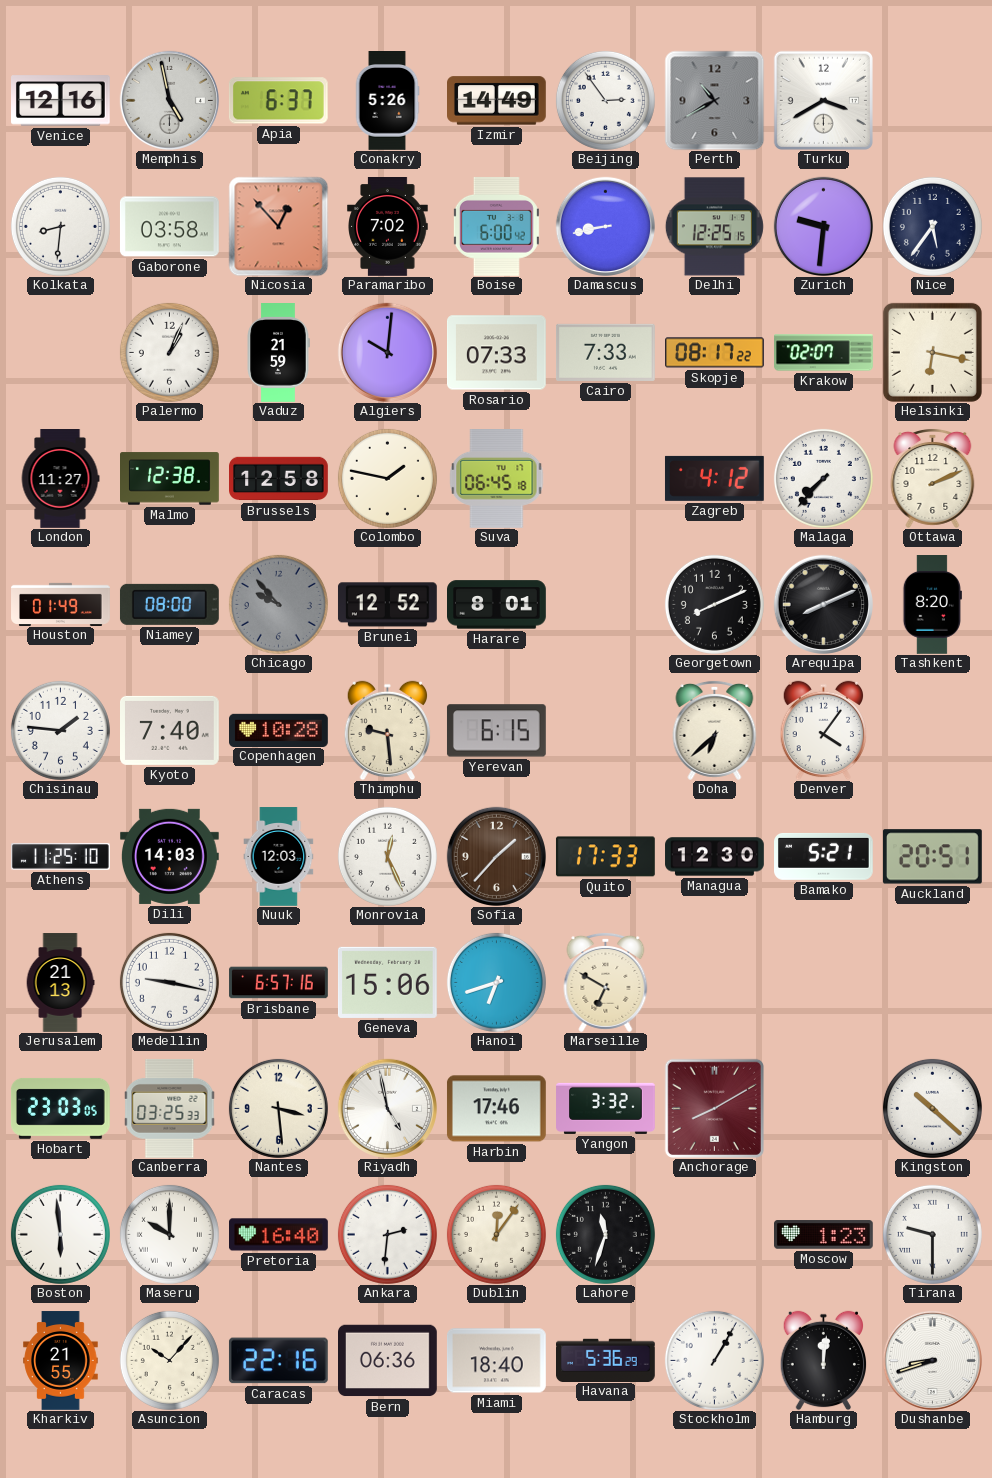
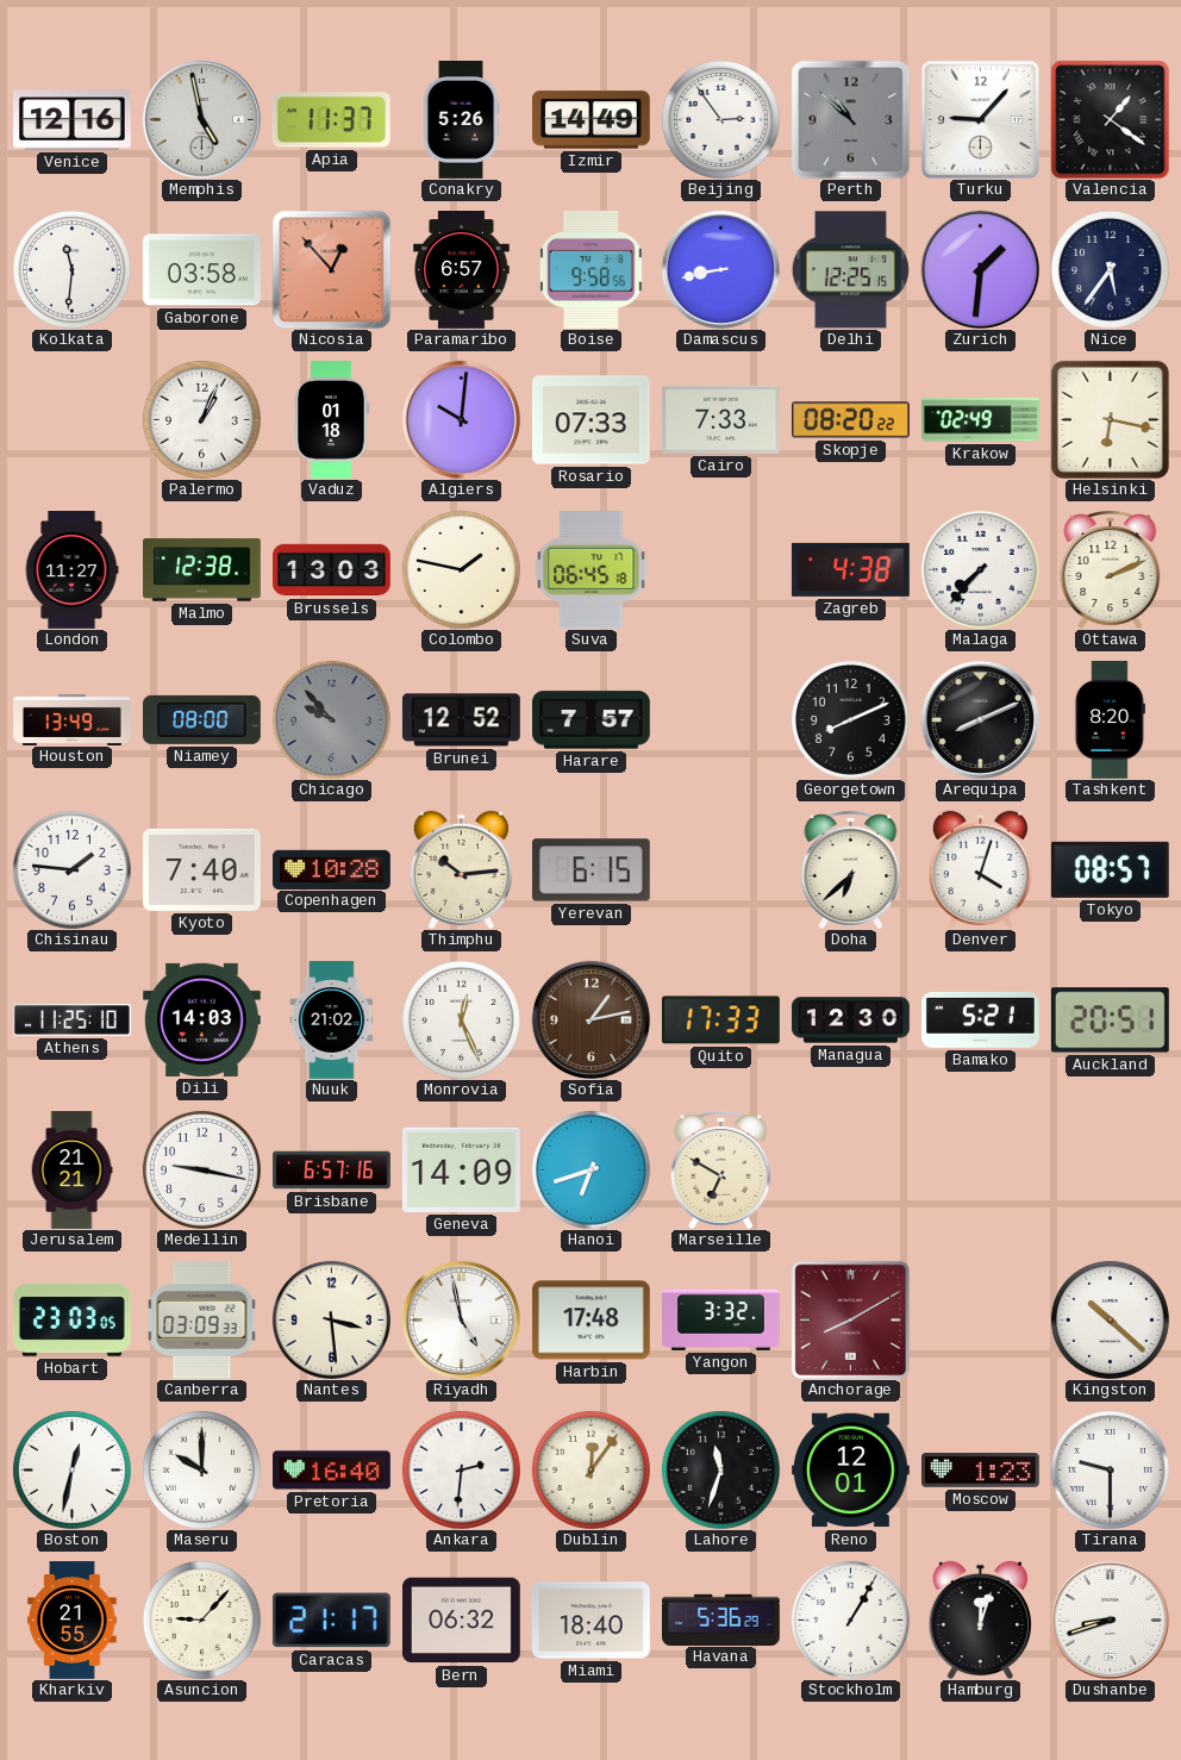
Apia: 6:37 -> 11:37
Perth: 10:40 -> 10:52
Turku: 3:40 -> 9:07
Valencia: none -> 1:21
Kolkata: 8:31 -> 11:31
Paramaribo: 7:02 -> 6:57
Boise: 6:00 -> 9:58
Zurich: 9:31 -> 1:31
Vaduz: 21:59 -> 01:18
Skopje: 08:17 -> 08:20
Krakow: 02:07 -> 02:49
Brussels: 12:58 -> 13:03
Zagreb: 4:12 -> 4:38
Houston: 01:49 -> 13:49
Harare: 8:01 -> 7:57
Thimphu: 9:29 -> 10:14
Denver: 4:06 -> 4:03
Tokyo: none -> 08:57
Nuuk: 12:03 -> 21:02
Sofia: 1:37 -> 1:13
Jerusalem: 21:13 -> 21:21
Geneva: 15:06 -> 14:09
Canberra: 03:25 -> 03:09
Harbin: 17:46 -> 17:48
Boston: 5:59 -> 12:32
Reno: none -> 12:01
Asuncion: 10:07 -> 9:07
Caracas: 22:16 -> 21:17
Bern: 06:36 -> 06:32
Hamburg: 12:01 -> 12:03
